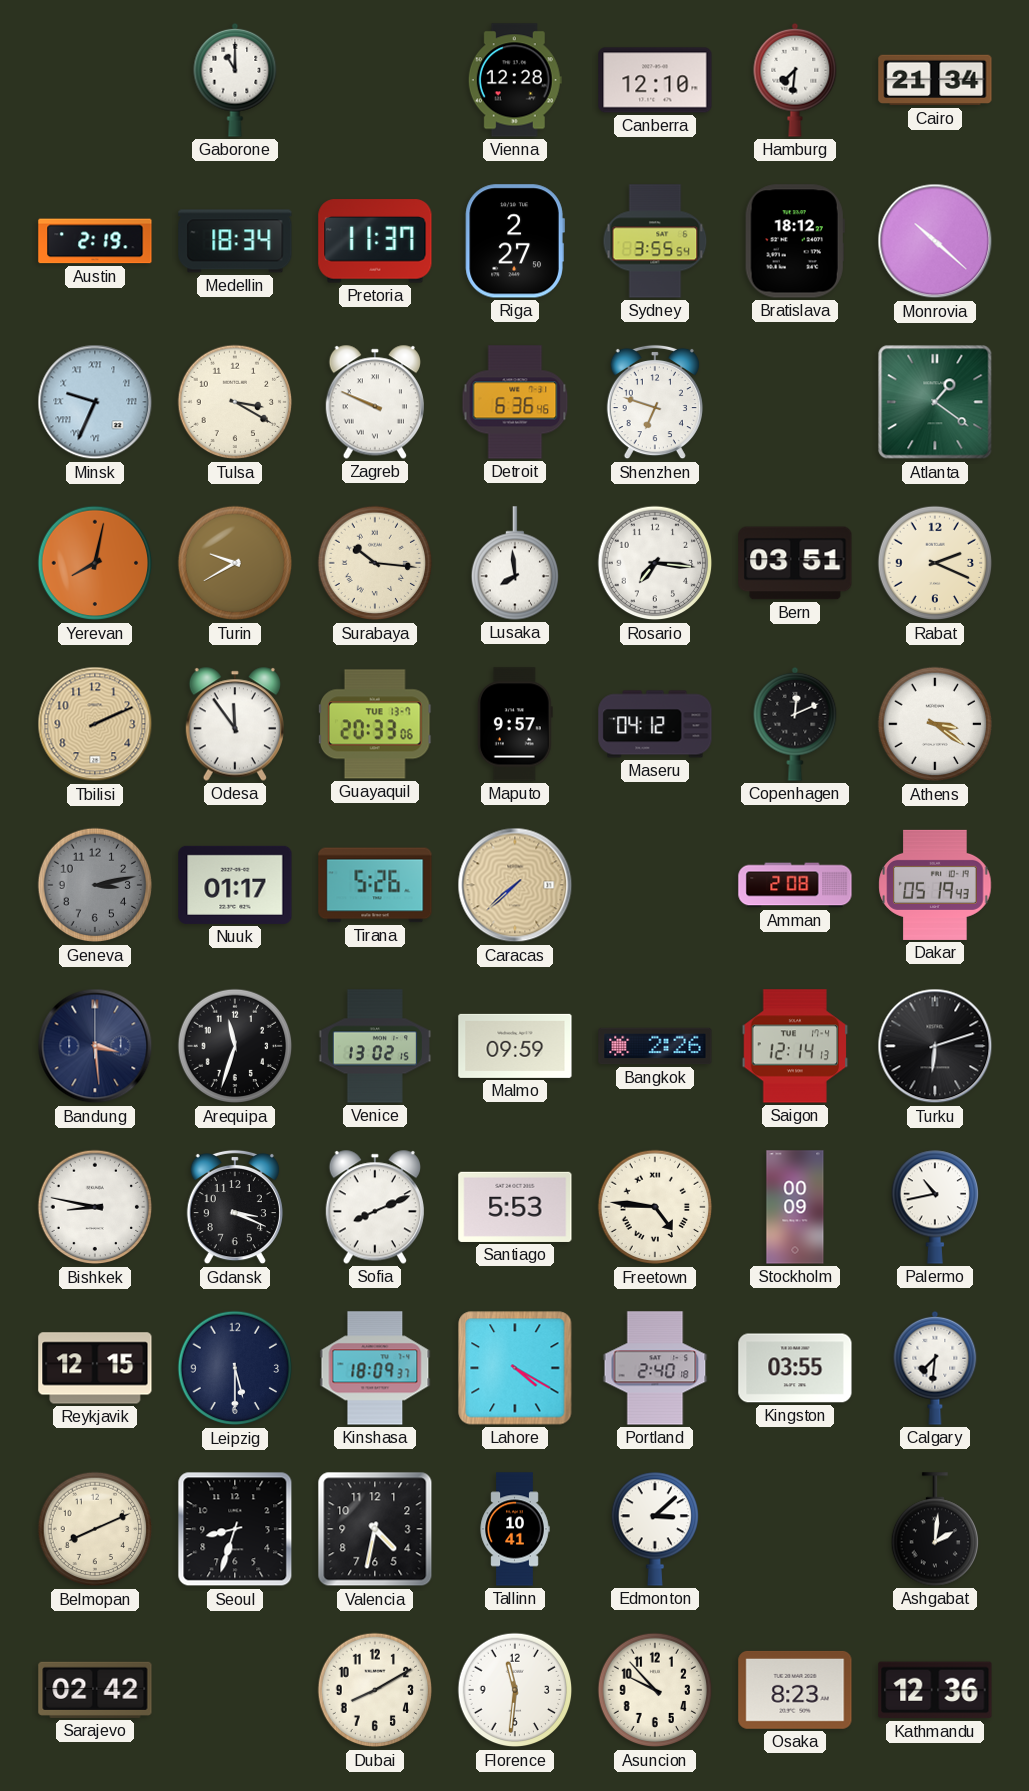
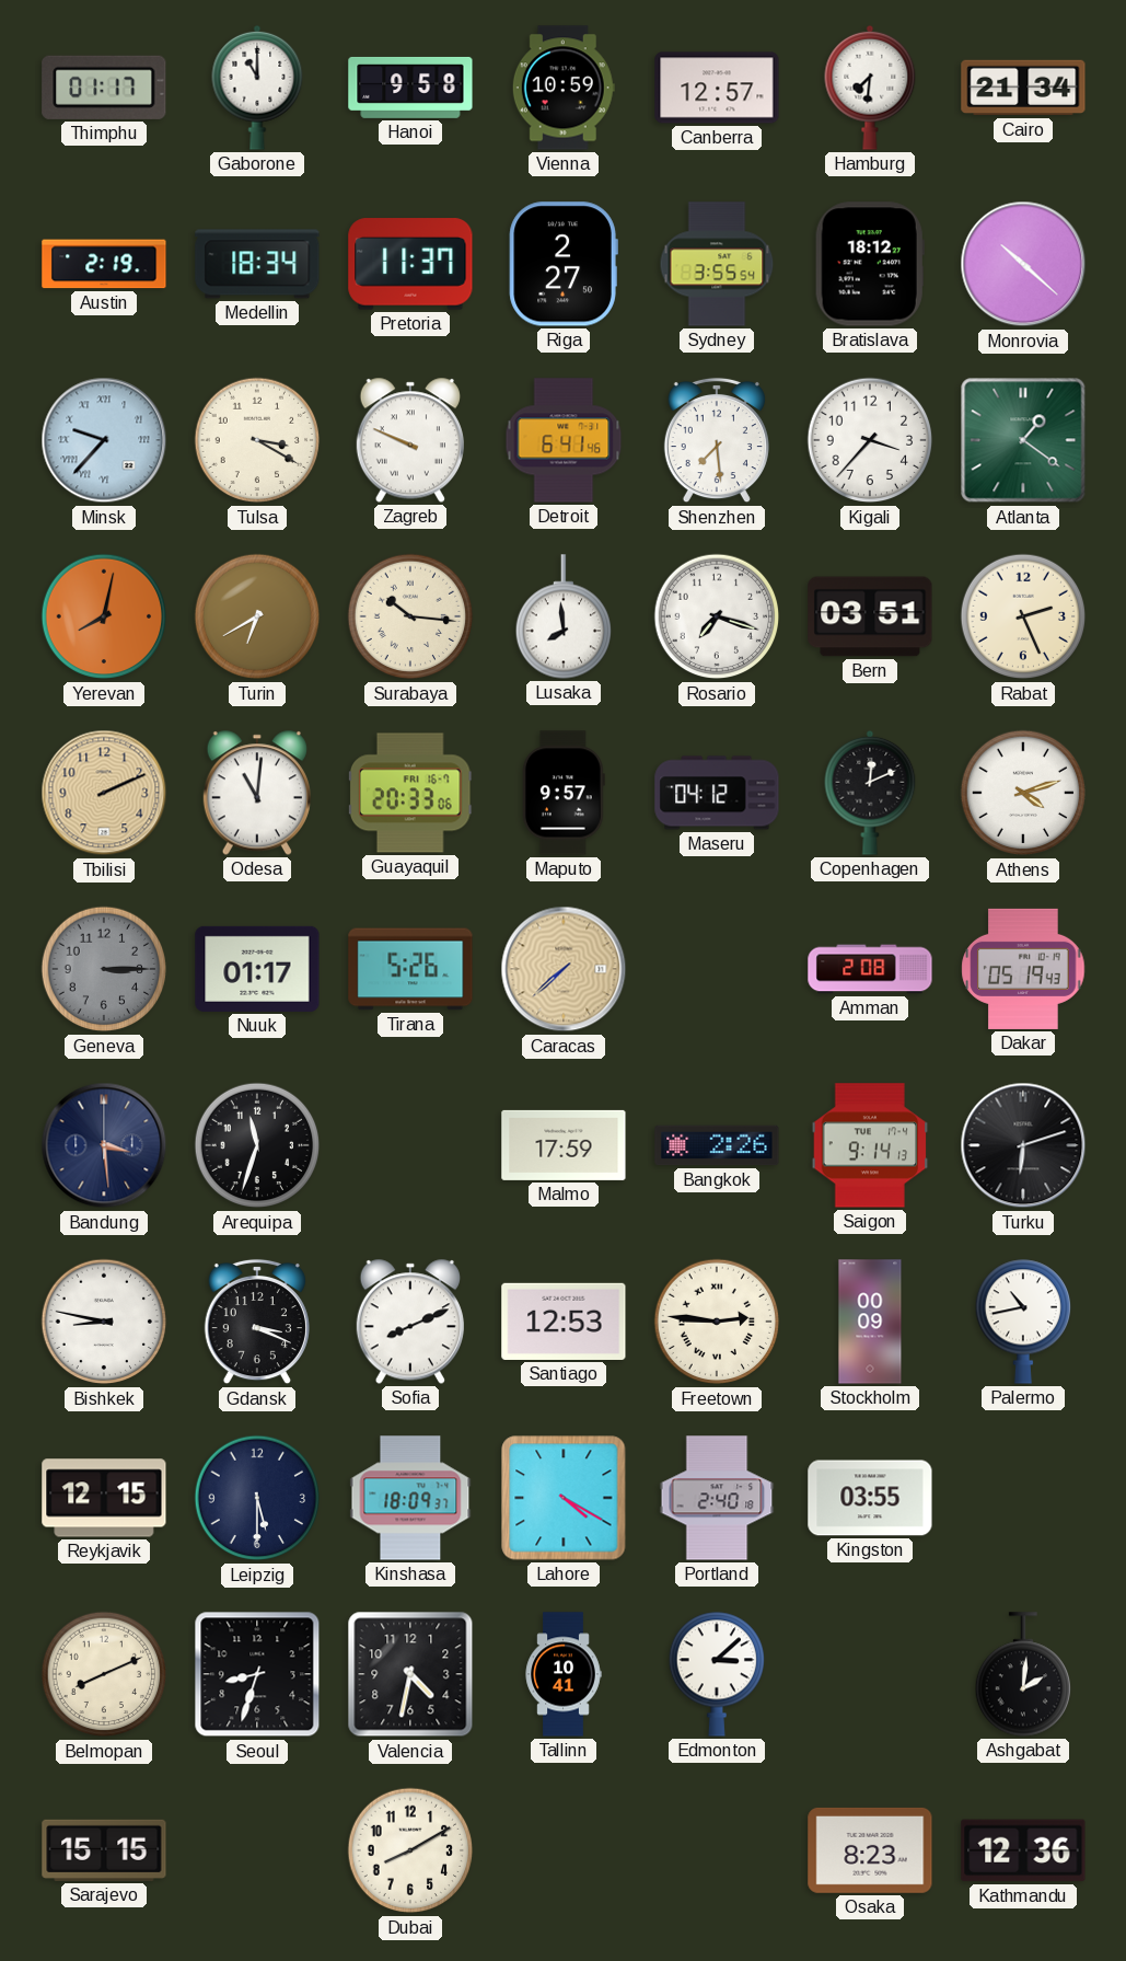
Thimphu: none -> 01:17
Hanoi: none -> 9:58
Vienna: 12:28 -> 10:59
Canberra: 12:10 -> 12:57
Minsk: 9:34 -> 9:37
Detroit: 6:36 -> 6:41
Shenzhen: 6:48 -> 7:29
Kigali: none -> 3:37
Turin: 9:40 -> 6:40
Rosario: 7:16 -> 7:18
Rabat: 2:19 -> 2:26
Odesa: 11:54 -> 11:01
Guayaquil date: TUE 13-7 -> FRI 16-7
Athens: 3:21 -> 4:12
Geneva: 3:13 -> 3:15
Venice: 13:02 -> none
Malmo: 09:59 -> 17:59
Saigon: 12:14 -> 9:14
Santiago: 5:53 -> 12:53
Freetown: 4:46 -> 2:46
Calgary: 7:31 -> none
Sarajevo: 02:42 -> 15:15
Florence: 11:31 -> none
Asuncion: 9:53 -> none
